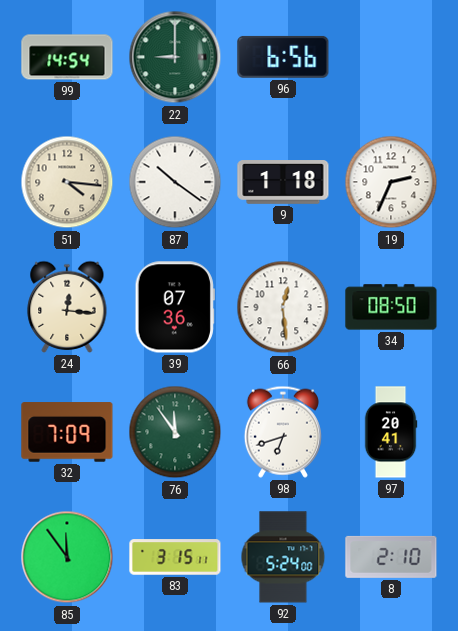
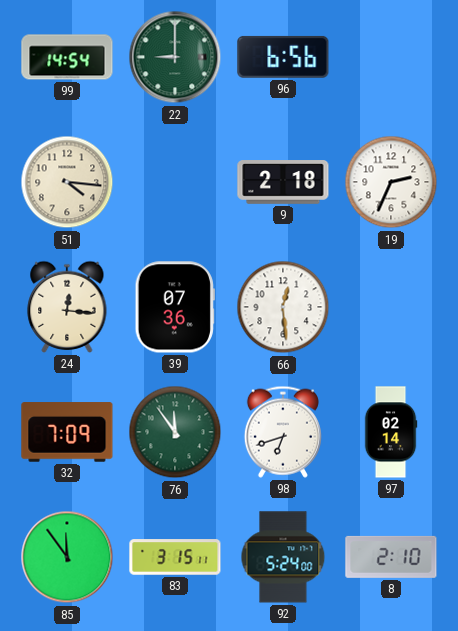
87: 10:21 -> none
9: 1:18 -> 2:18
34: 08:50 -> none
97: 20:41 -> 02:14
